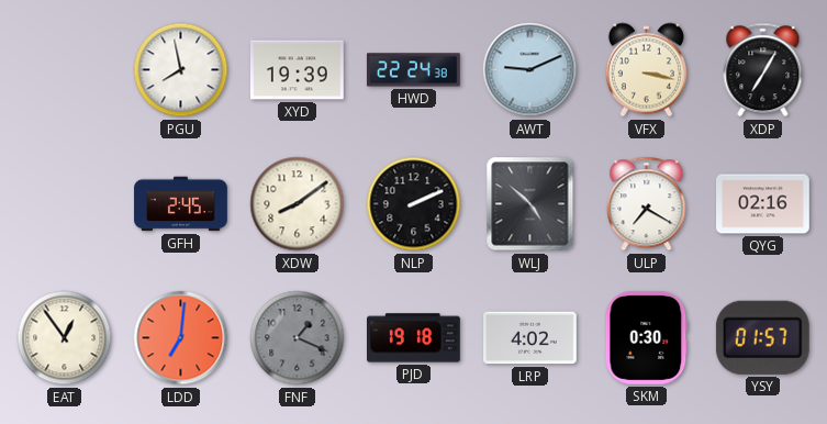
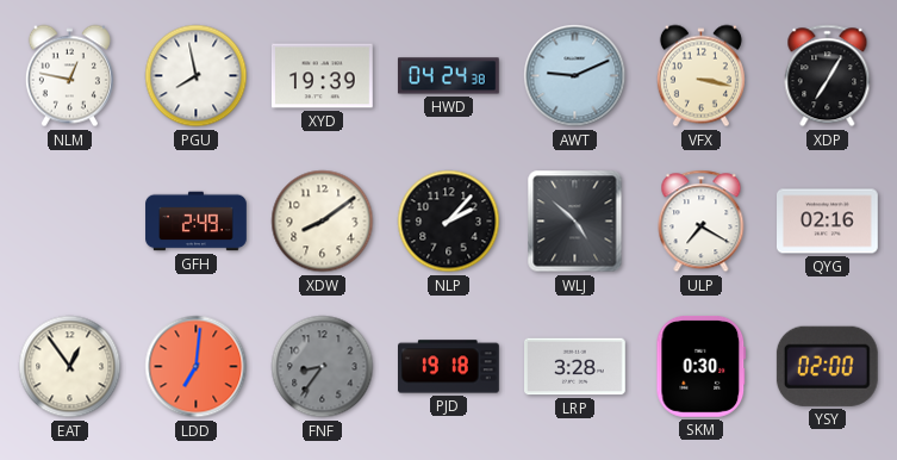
NLM: none -> 12:47
HWD: 22:24 -> 04:24
GFH: 2:45 -> 2:49
NLP: 2:11 -> 2:07
FNF: 1:19 -> 8:36
LRP: 4:02 -> 3:28
YSY: 01:57 -> 02:00
